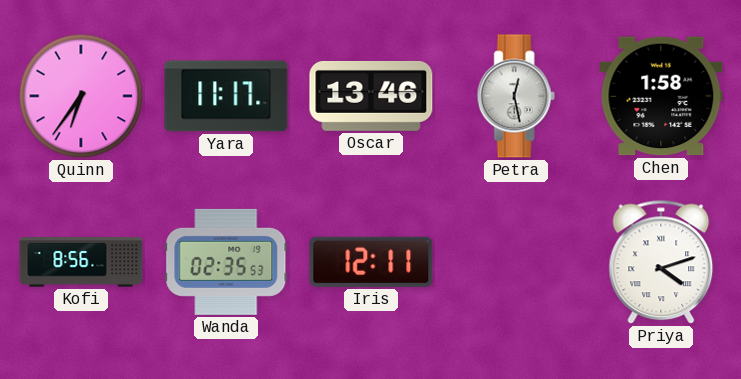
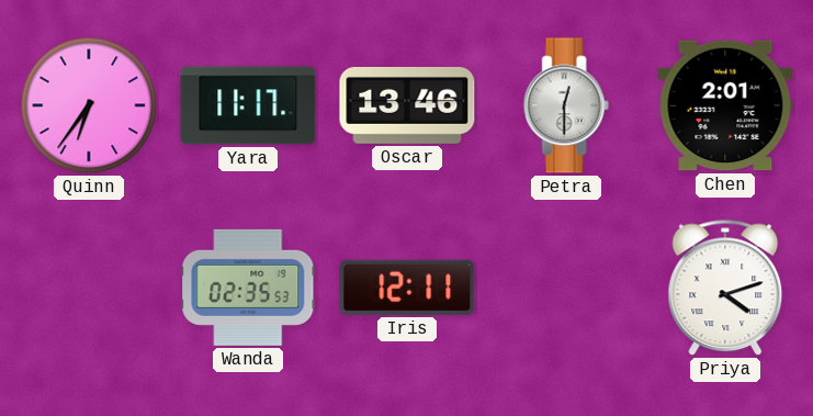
Petra: 12:28 -> 12:30
Chen: 1:58 -> 2:01
Kofi: 8:56 -> none
